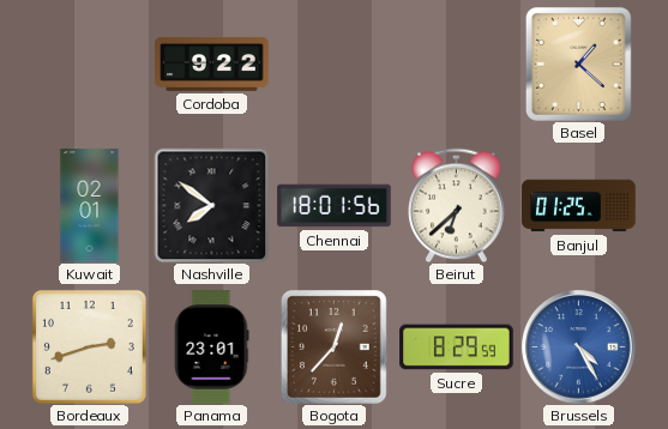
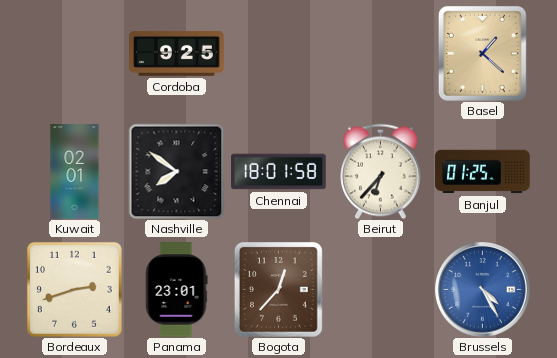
Cordoba: 9:22 -> 9:25
Chennai: 18:01:56 -> 18:01:58
Beirut: 6:38 -> 6:37
Sucre: 8:29 -> none
